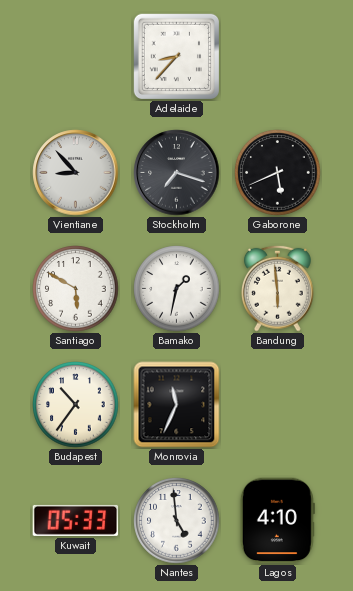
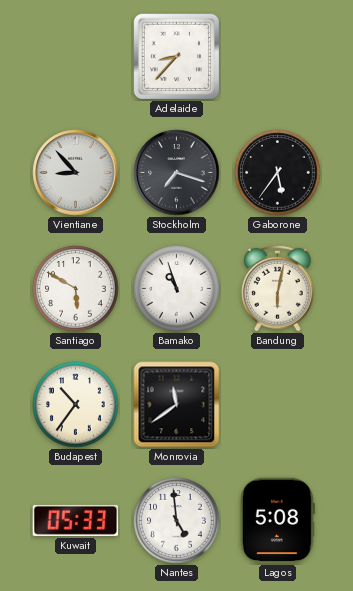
Gaborone: 5:41 -> 5:36
Bamako: 1:32 -> 10:57
Bandung: 5:59 -> 6:02
Monrovia: 11:34 -> 11:39
Lagos: 4:10 -> 5:08
